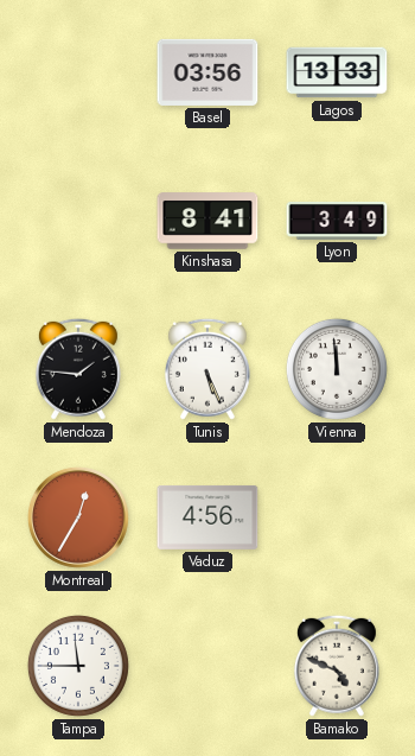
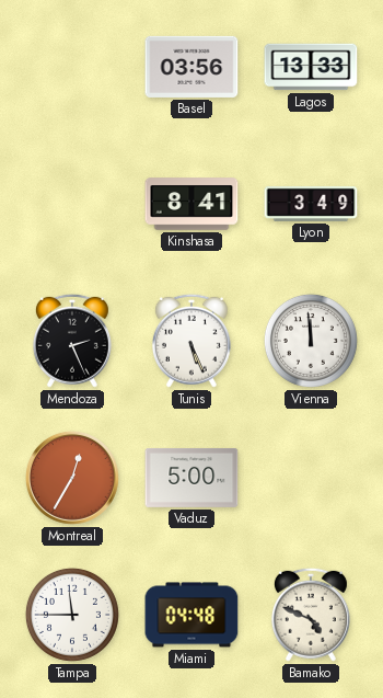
Mendoza: 1:46 -> 2:26
Vaduz: 4:56 -> 5:00
Miami: none -> 04:48
